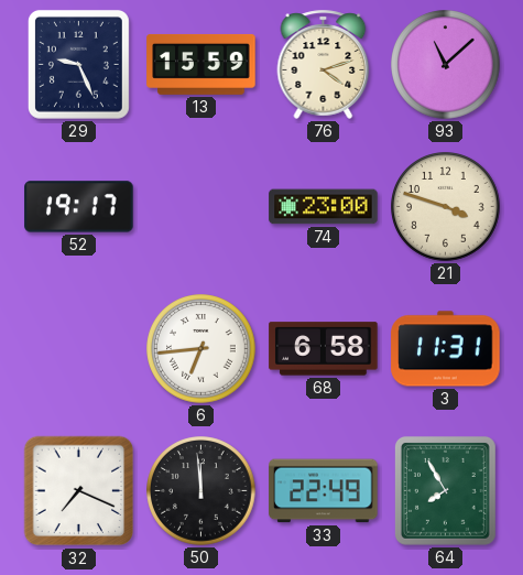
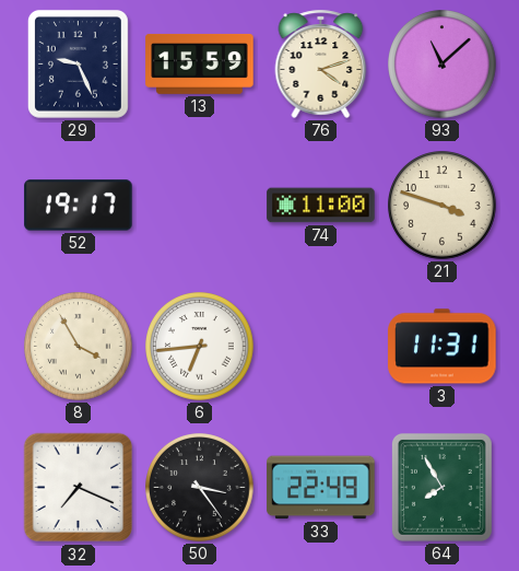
74: 23:00 -> 11:00
8: none -> 3:55
68: 6:58 -> none
50: 11:59 -> 3:24
